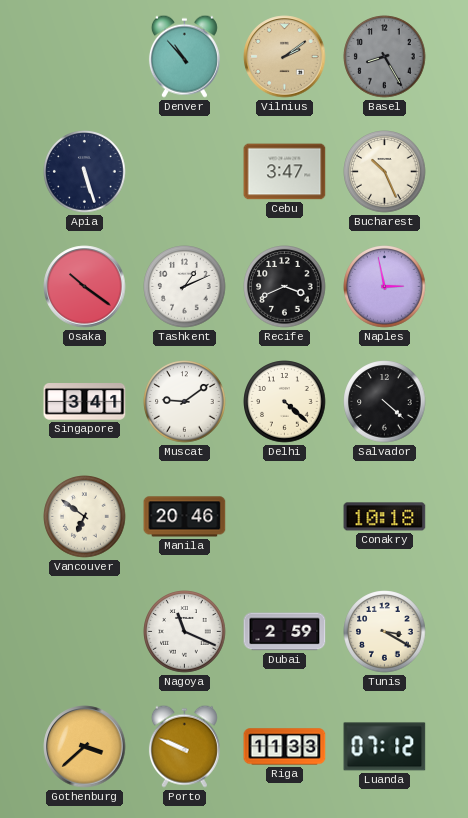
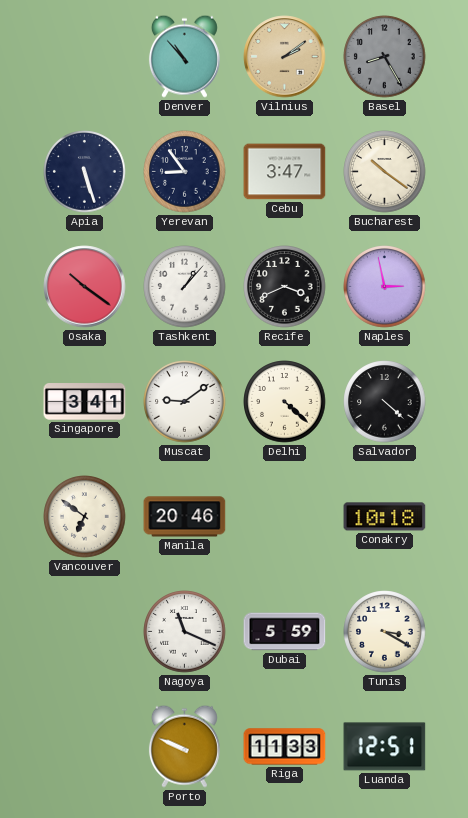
Yerevan: none -> 8:54
Bucharest: 10:26 -> 10:21
Tashkent: 1:11 -> 1:07
Dubai: 2:59 -> 5:59
Gothenburg: 3:38 -> none
Luanda: 07:12 -> 12:51
